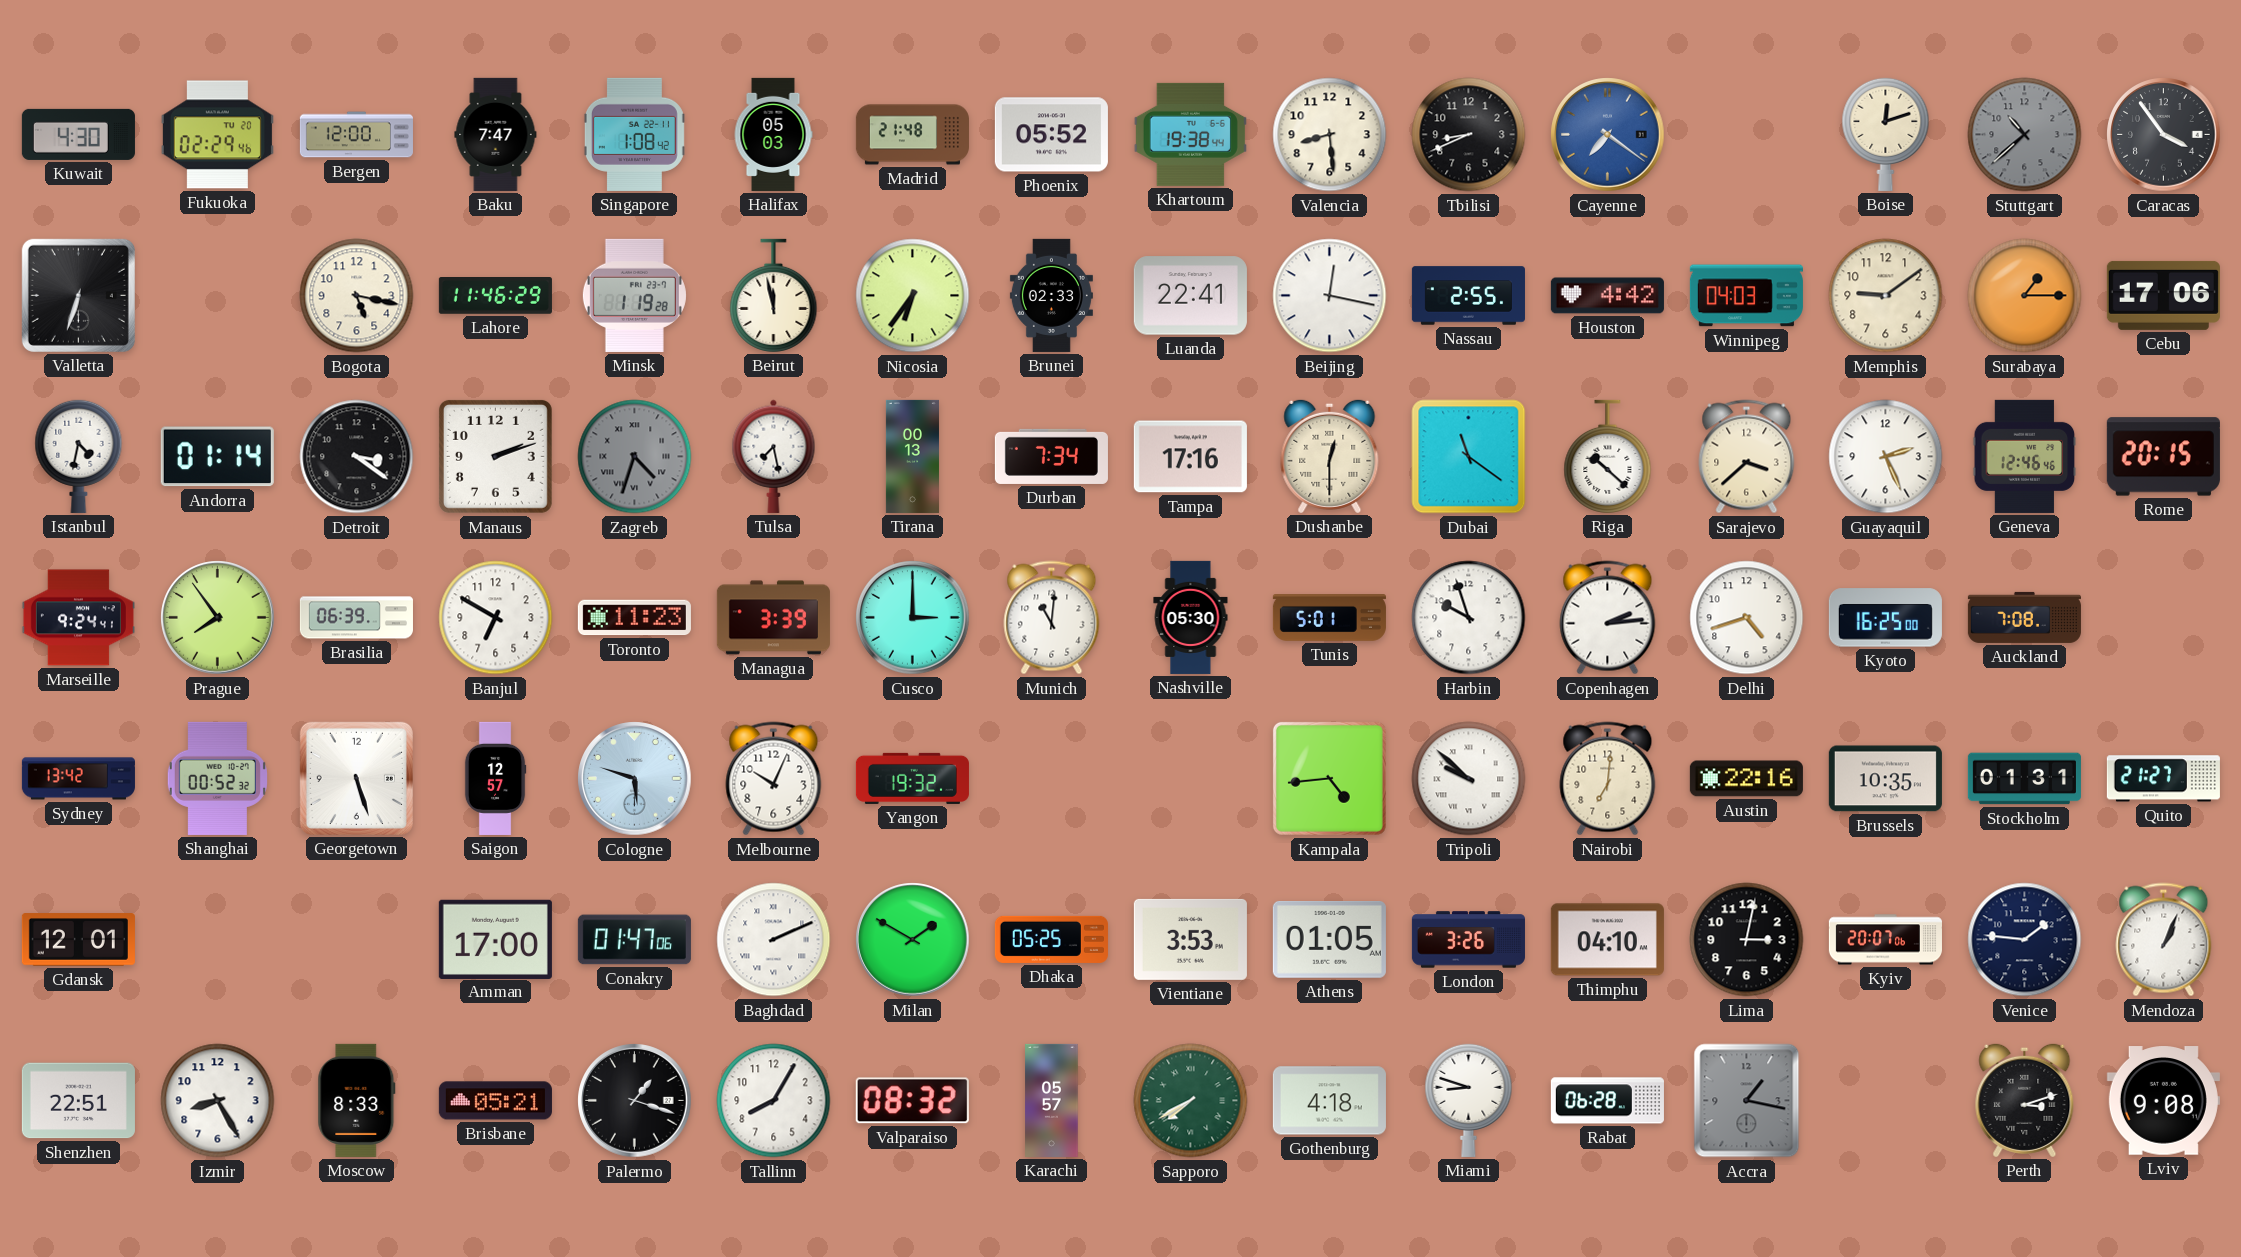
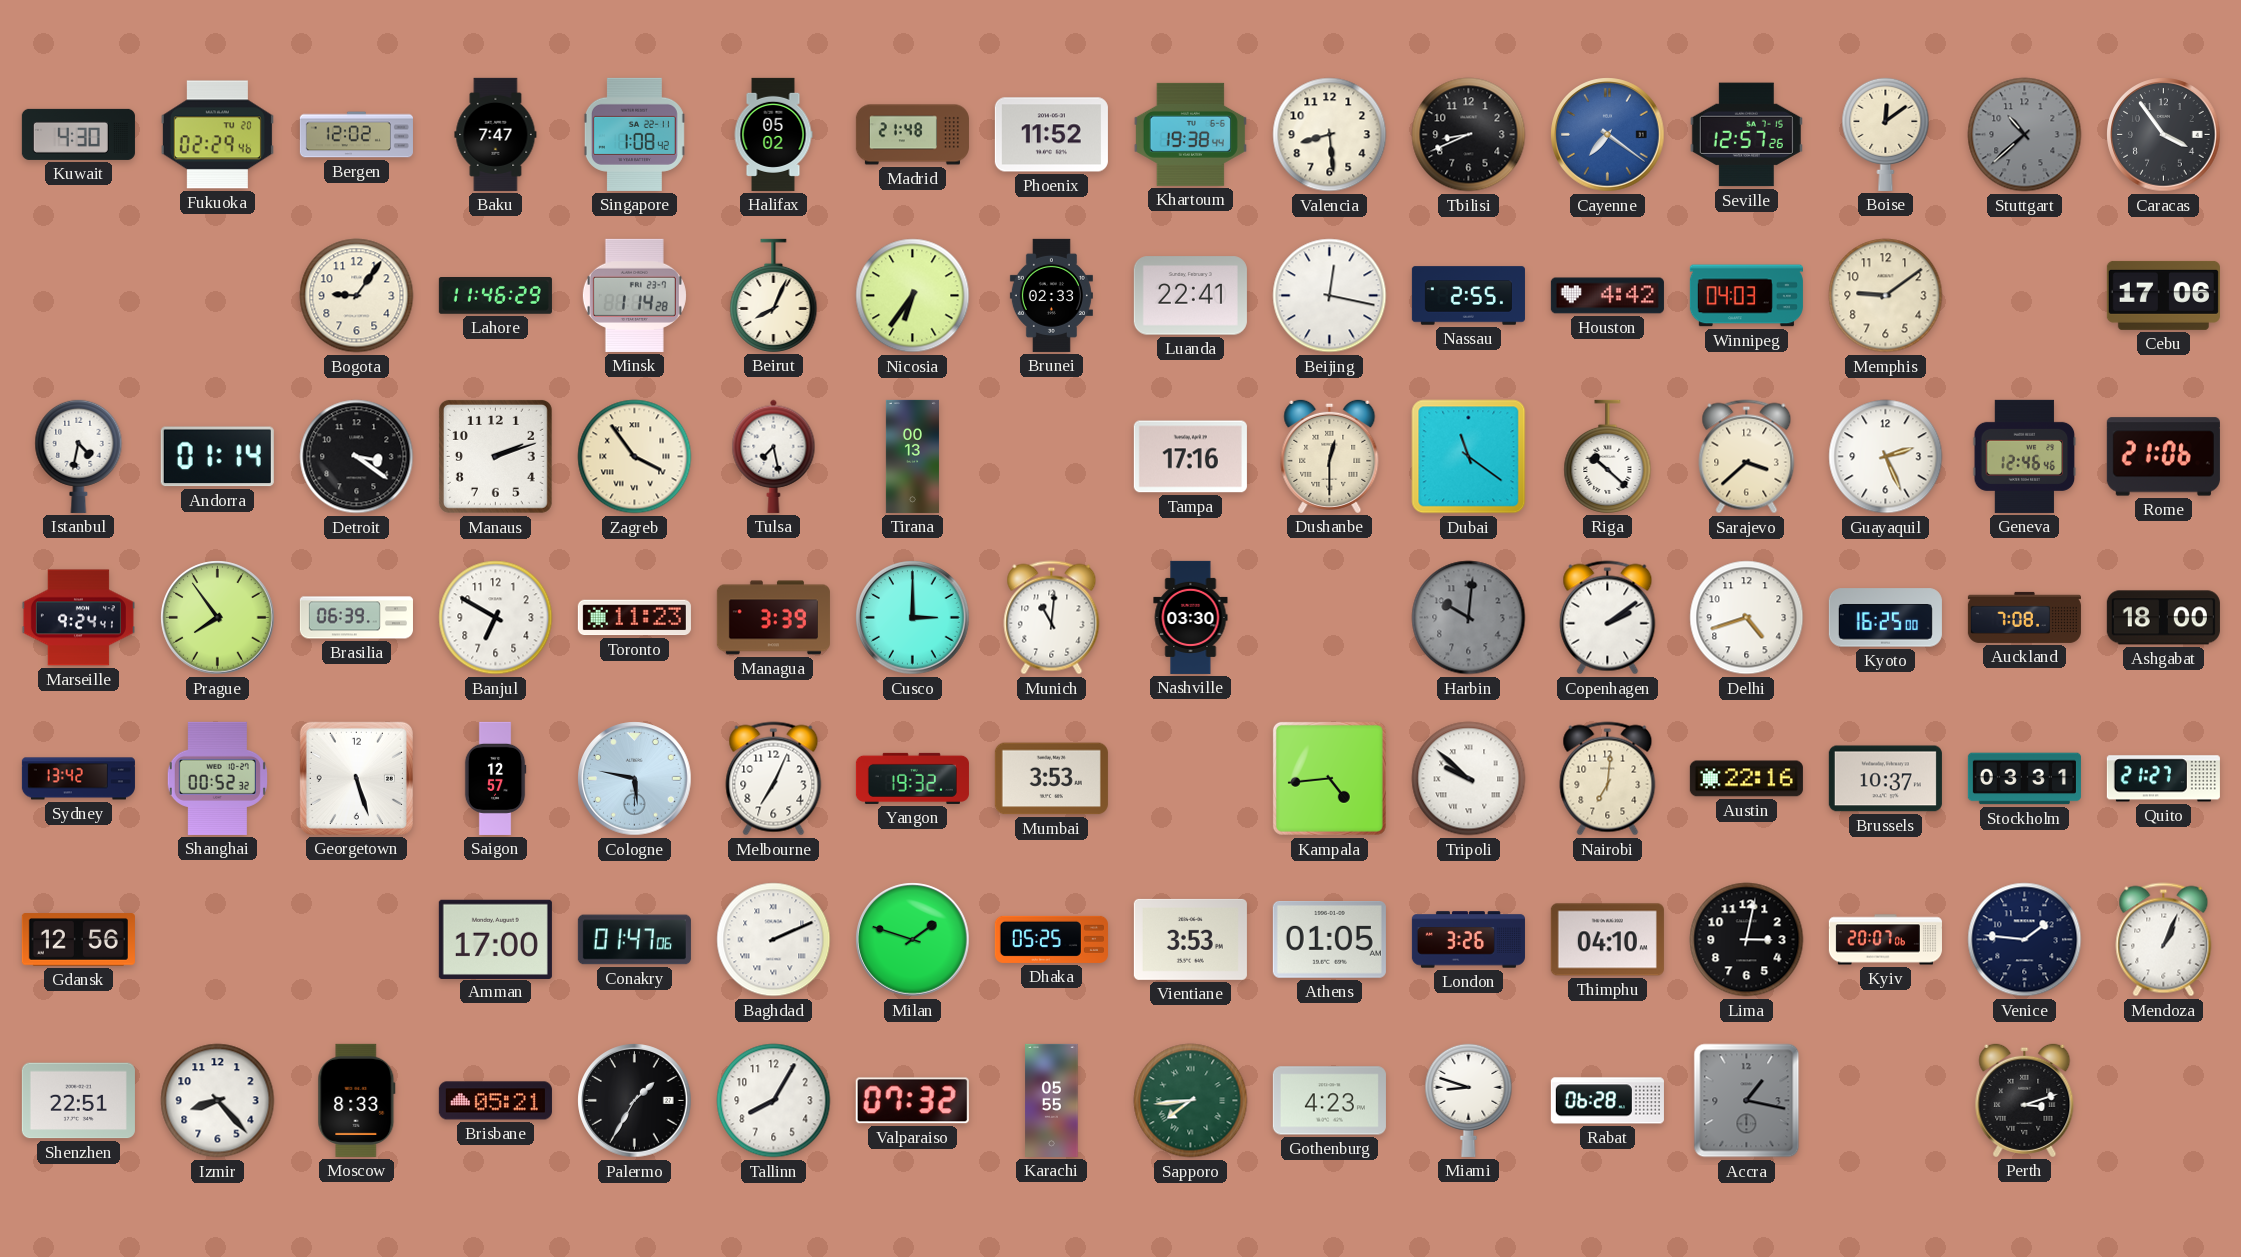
Bergen: 12:00 -> 12:02
Halifax: 05:03 -> 05:02
Phoenix: 05:52 -> 11:52
Seville: none -> 12:57
Boise: 12:12 -> 12:09
Valletta: 6:33 -> none
Bogota: 5:17 -> 9:06
Minsk: 1:19 -> 1:14
Beirut: 11:58 -> 8:04
Surabaya: 1:15 -> none
Zagreb: 4:33 -> 3:54
Zagreb dial: grey -> cream
Durban: 7:34 -> none
Rome: 20:15 -> 21:06
Nashville: 05:30 -> 03:30
Tunis: 5:01 -> none
Harbin: 9:57 -> 10:01
Harbin dial: white -> grey
Copenhagen: 2:14 -> 2:09
Ashgabat: none -> 18:00
Cologne: 5:48 -> 5:47
Melbourne: 10:04 -> 7:04
Mumbai: none -> 3:53
Brussels: 10:35 -> 10:37
Stockholm: 01:31 -> 03:31
Gdansk: 12:01 -> 12:56
Milan: 1:50 -> 1:48
Izmir: 8:25 -> 8:23
Palermo: 1:18 -> 1:35
Valparaiso: 08:32 -> 07:32
Karachi: 05:57 -> 05:55
Sapporo: 7:40 -> 7:44
Gothenburg: 4:18 -> 4:23
Lviv: 9:08 -> none
